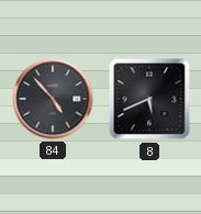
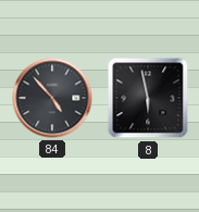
8: 5:41 -> 5:58
